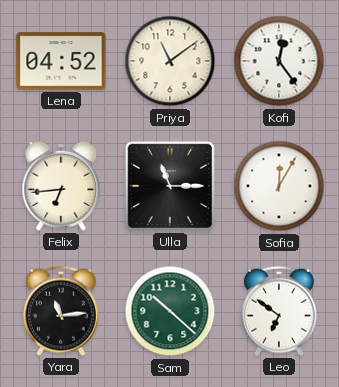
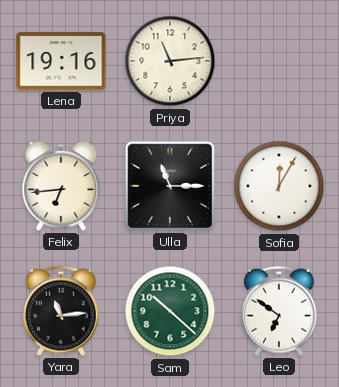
Lena: 04:52 -> 19:16
Priya: 11:09 -> 11:14
Kofi: 12:24 -> none
